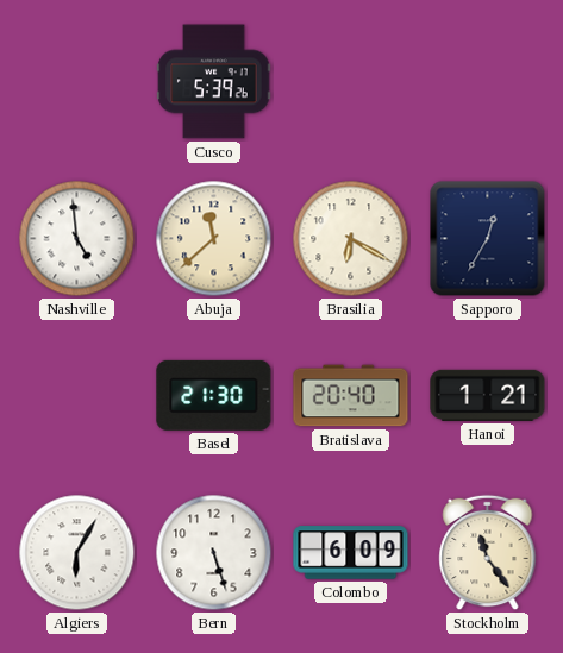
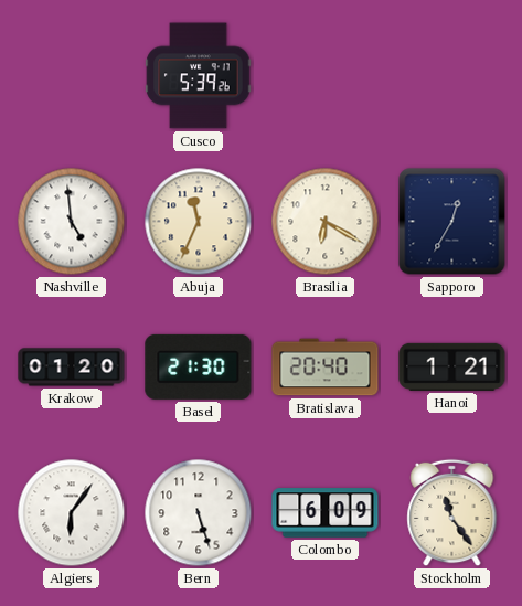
Abuja: 11:38 -> 11:34
Krakow: none -> 01:20
Algiers: 6:05 -> 6:06
